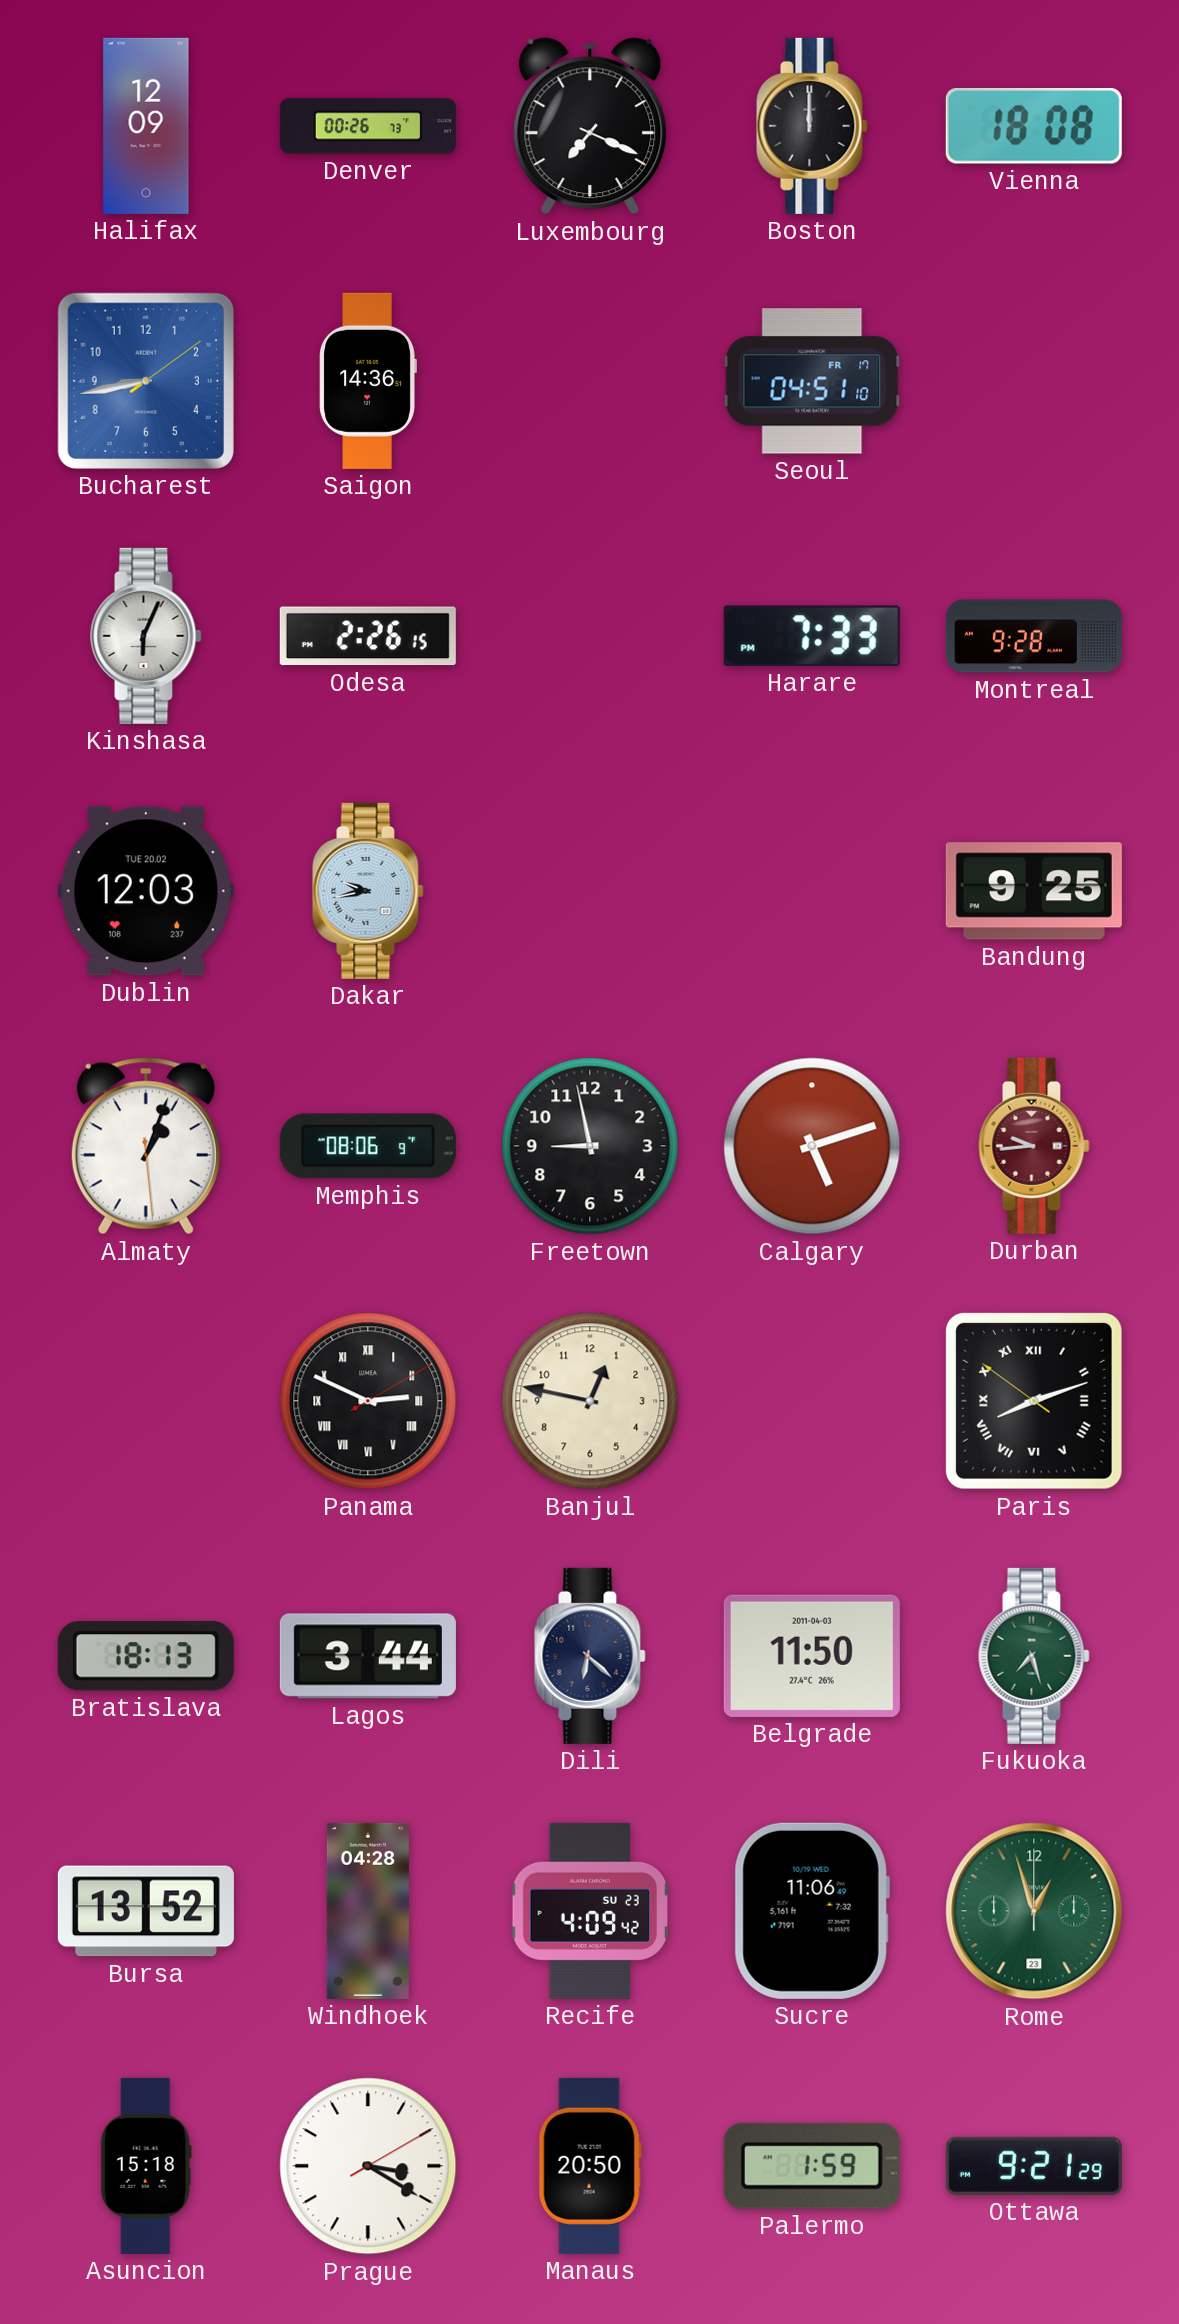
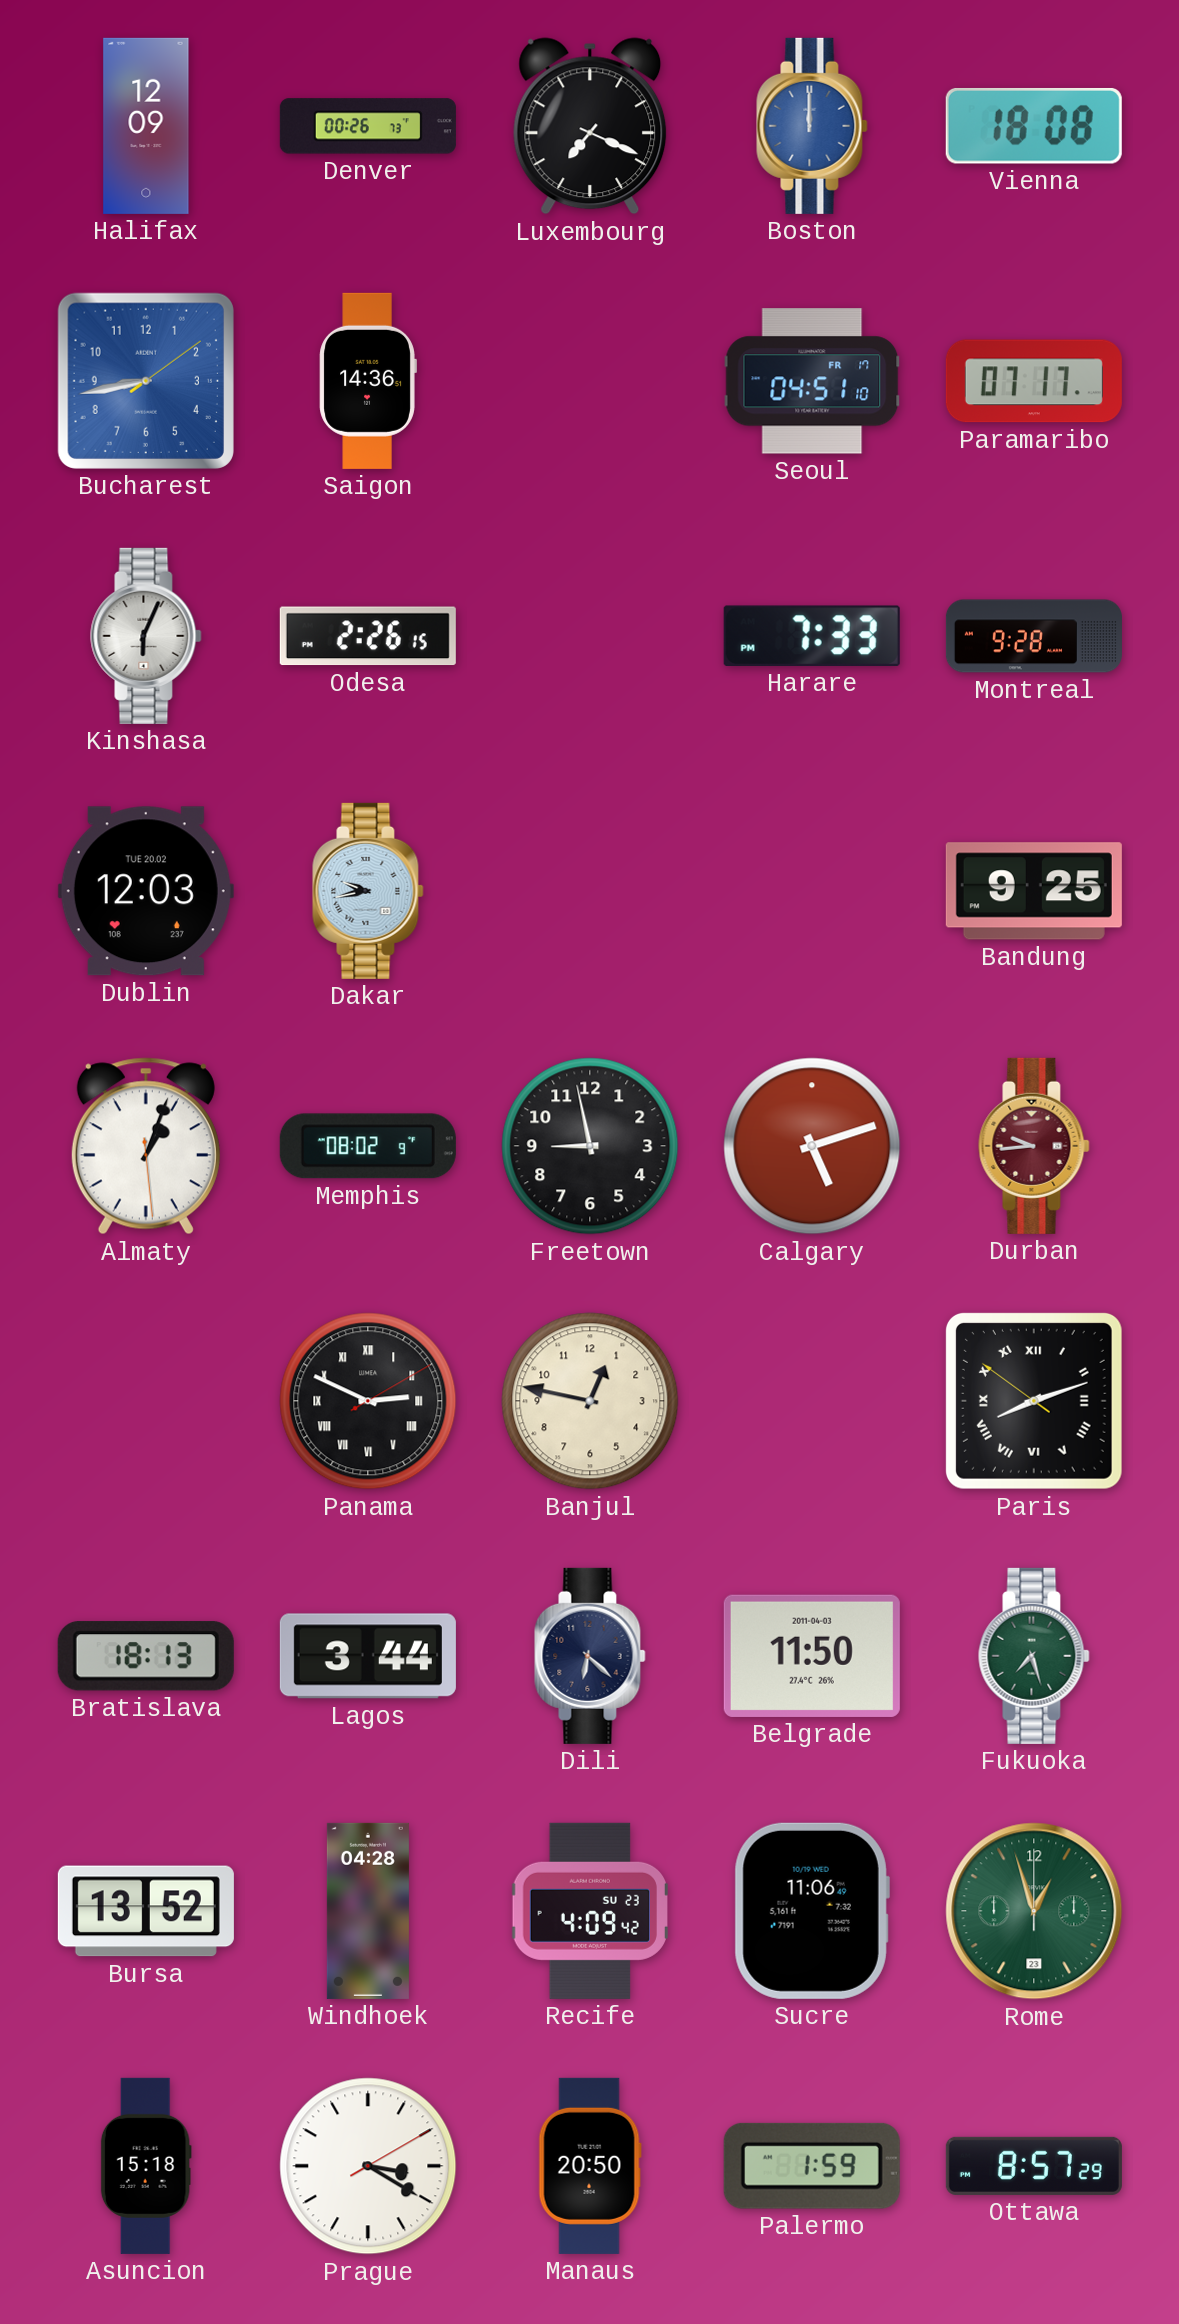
Boston dial: black -> blue
Paramaribo: none -> 07:17
Memphis: 08:06 -> 08:02
Ottawa: 9:21 -> 8:57
